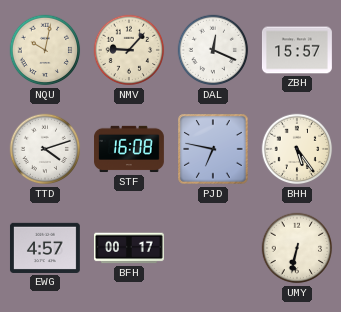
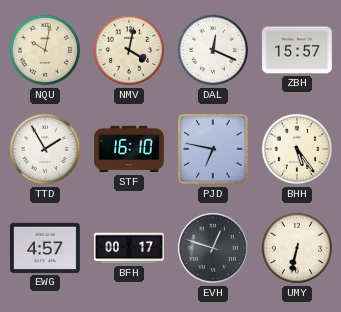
NMV: 9:07 -> 4:02
TTD: 4:12 -> 1:55
STF: 16:08 -> 16:10
EVH: none -> 12:48
